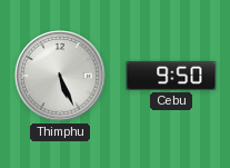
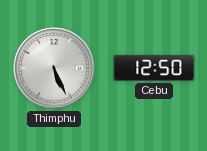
Cebu: 9:50 -> 12:50
